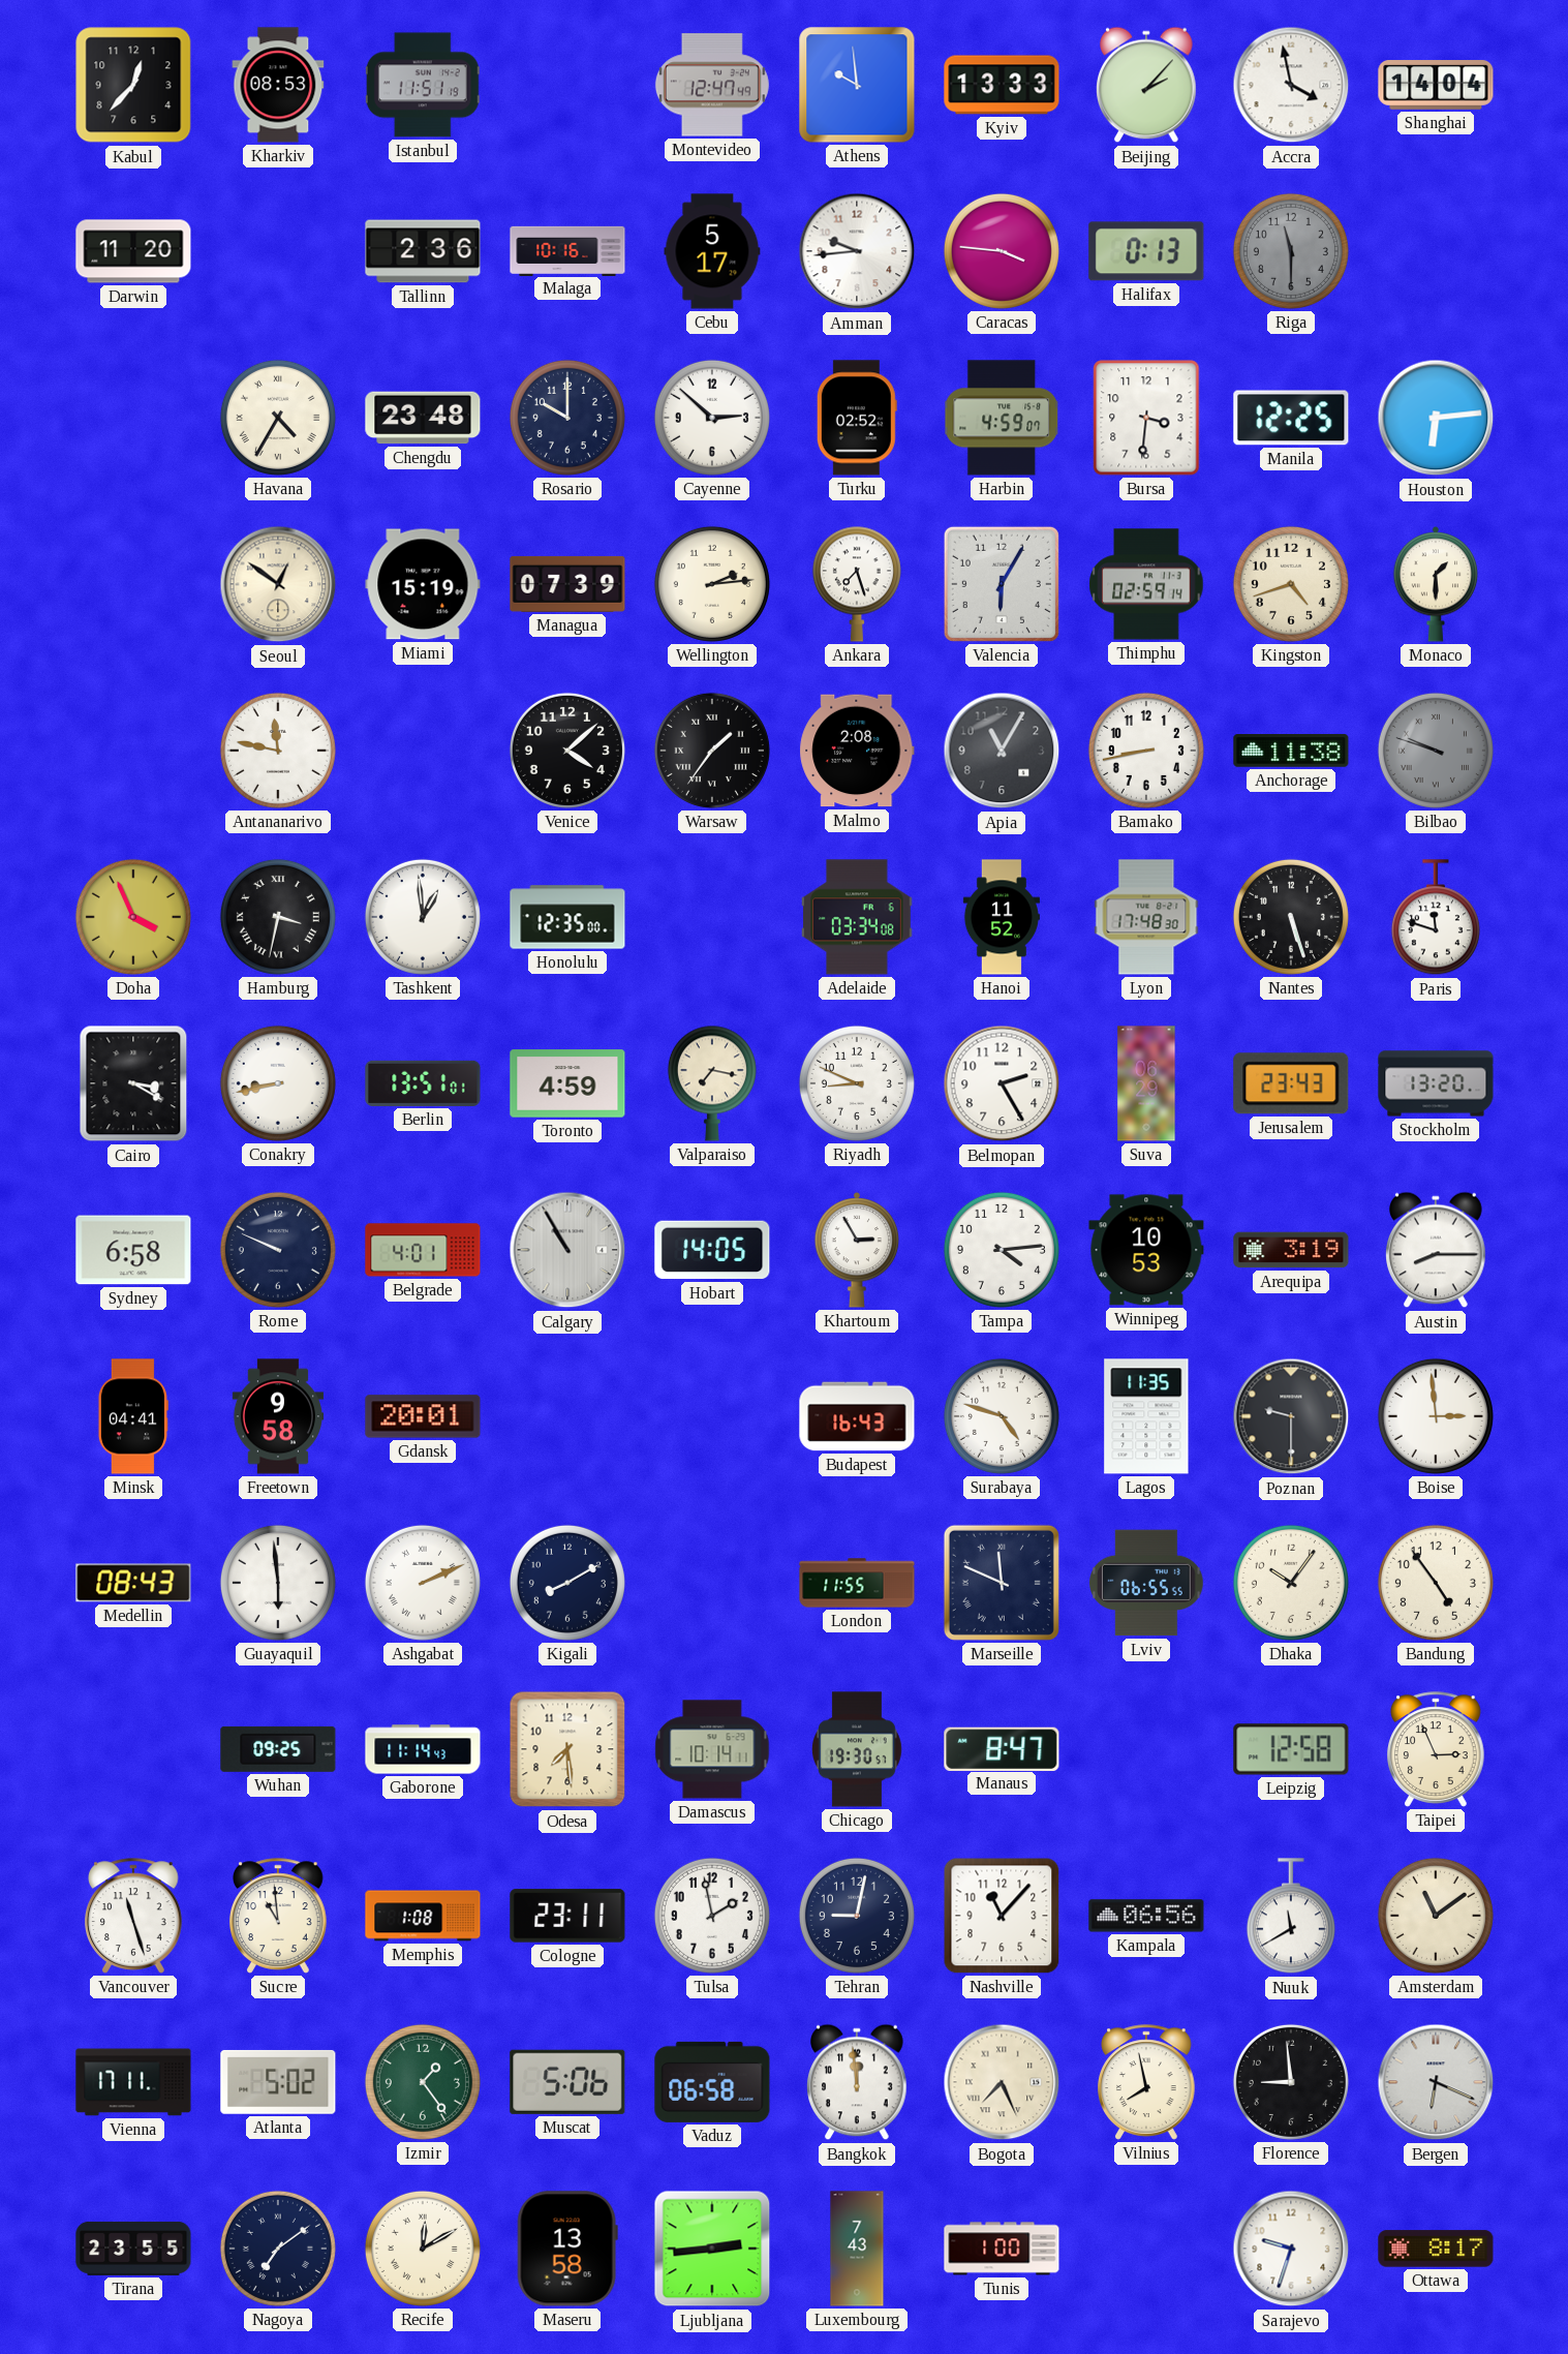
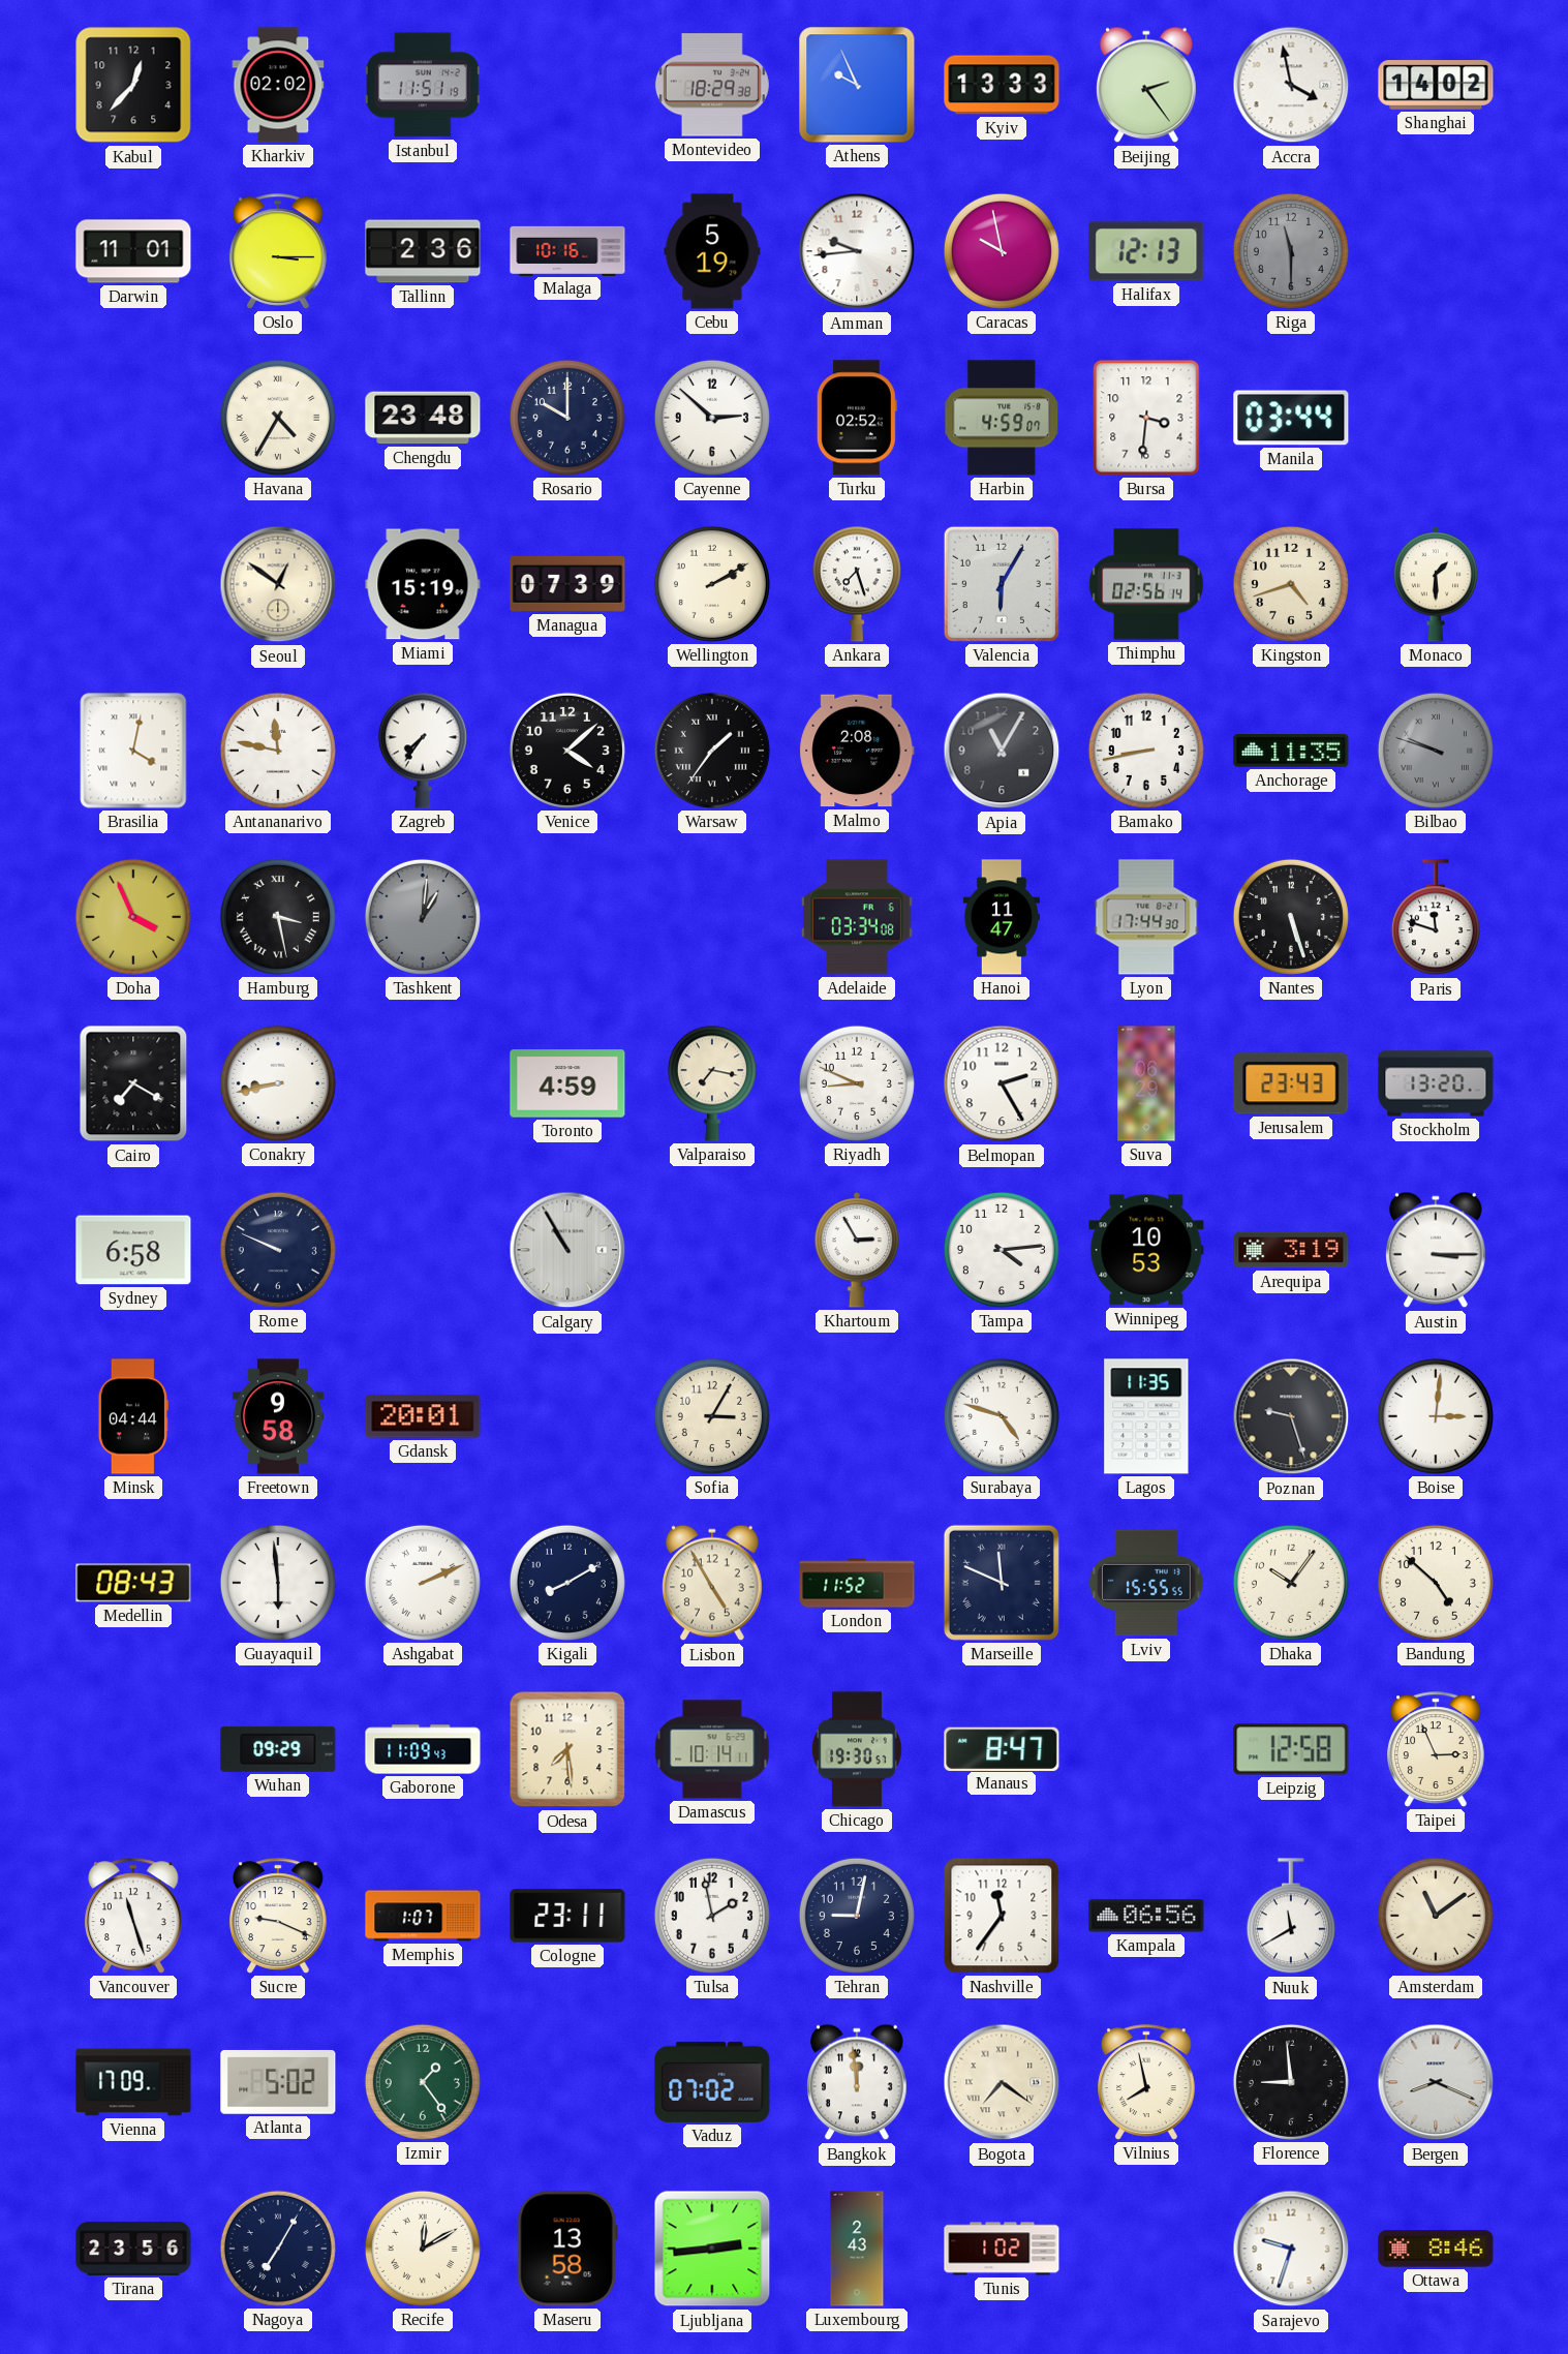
Kharkiv: 08:53 -> 02:02
Montevideo: 12:47 -> 18:29
Athens: 9:59 -> 9:56
Beijing: 2:07 -> 2:24
Shanghai: 14:04 -> 14:02
Darwin: 11:20 -> 11:01
Oslo: none -> 3:15
Cebu: 5:17 -> 5:19
Caracas: 3:46 -> 9:58
Halifax: 0:13 -> 12:13
Manila: 12:25 -> 03:44
Houston: 6:14 -> none
Wellington: 2:14 -> 2:10
Thimphu: 02:59 -> 02:56
Brasilia: none -> 4:02
Zagreb: none -> 7:36
Anchorage: 11:38 -> 11:35
Hamburg: 3:32 -> 3:28
Tashkent: 12:59 -> 1:01
Tashkent dial: white -> grey
Honolulu: 12:35 -> none
Hanoi: 11:52 -> 11:47
Lyon: 17:48 -> 17:44
Cairo: 3:20 -> 7:20
Berlin: 13:51 -> none
Belgrade: 4:01 -> none
Hobart: 14:05 -> none
Austin: 8:15 -> 3:15
Minsk: 04:41 -> 04:44
Sofia: none -> 3:05
Budapest: 16:43 -> none
Poznan: 9:30 -> 9:27
Boise: 2:59 -> 3:01
Lisbon: none -> 4:55
London: 11:55 -> 11:52
Lviv: 06:55 -> 15:55
Bandung: 4:54 -> 4:52
Wuhan: 09:25 -> 09:29
Gaborone: 11:14 -> 11:09
Sucre: 10:59 -> 9:19
Memphis: 1:08 -> 1:07
Nashville: 11:07 -> 11:36
Vienna: 17:11 -> 17:09
Muscat: 5:06 -> none
Vaduz: 06:58 -> 07:02
Bogota: 7:26 -> 7:21
Bergen: 6:19 -> 8:19
Tirana: 23:55 -> 23:56
Nagoya: 7:09 -> 7:05
Luxembourg: 7:43 -> 2:43
Tunis: 1:00 -> 1:02
Ottawa: 8:17 -> 8:46
